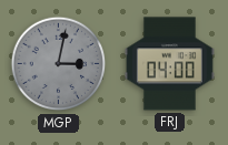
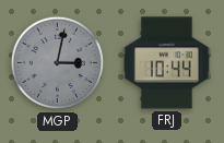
FRJ: 04:00 -> 10:44
